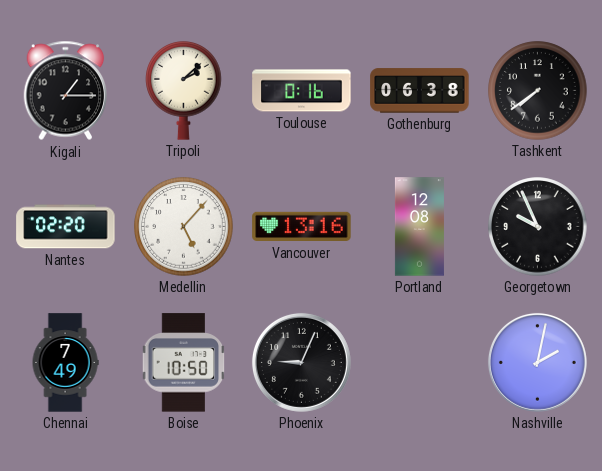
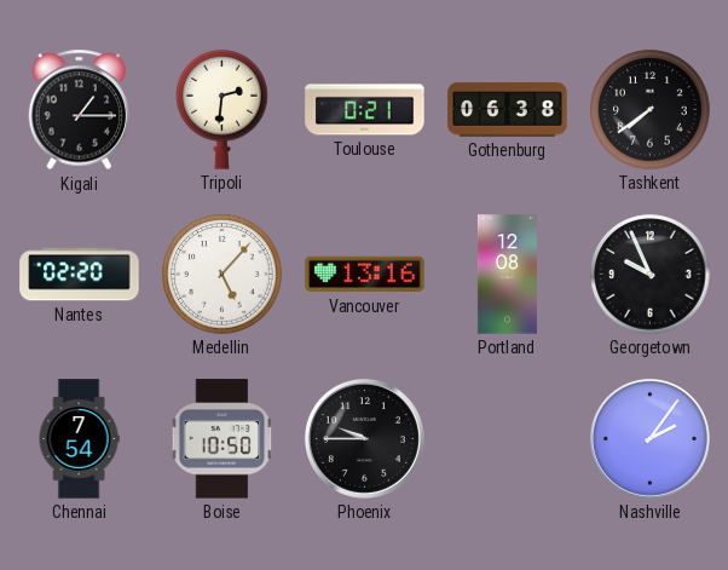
Tripoli: 2:08 -> 2:31
Toulouse: 0:16 -> 0:21
Chennai: 7:49 -> 7:54
Phoenix: 9:04 -> 9:45
Nashville: 2:02 -> 2:06
